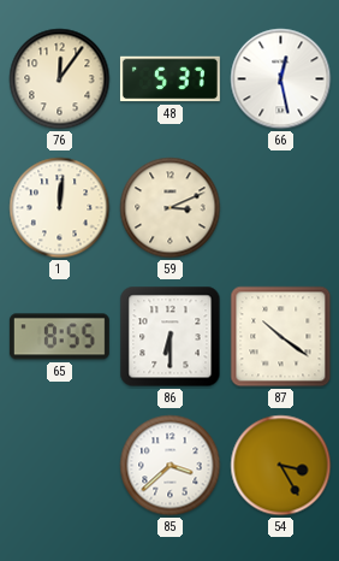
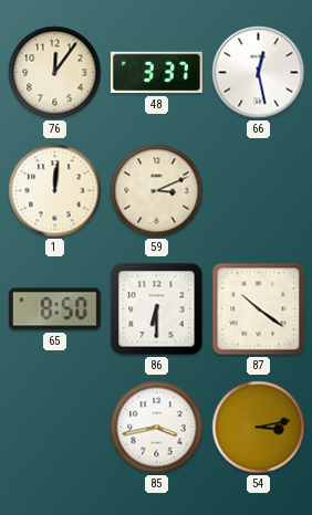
48: 5:37 -> 3:37
65: 8:55 -> 8:50
85: 3:38 -> 3:43
54: 3:25 -> 3:13
